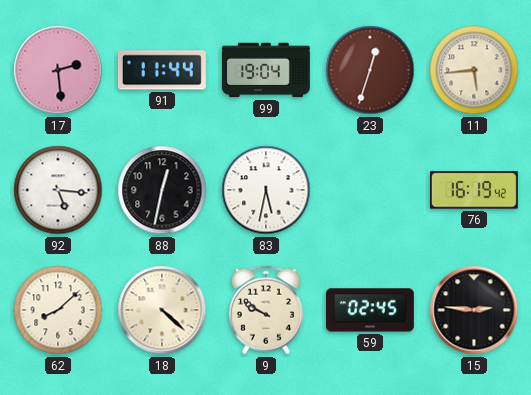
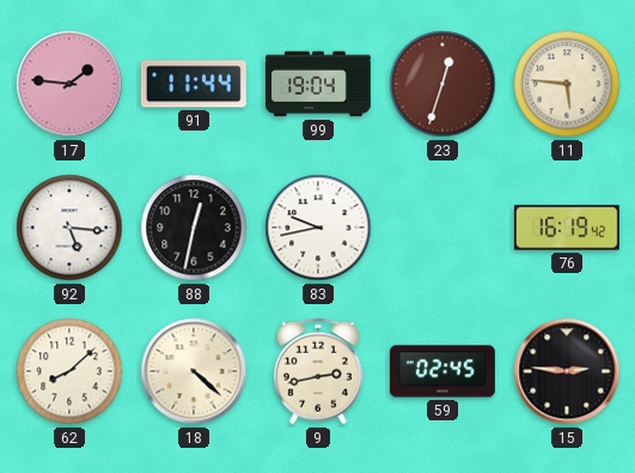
17: 2:29 -> 1:46
11: 5:44 -> 5:46
83: 5:32 -> 9:43
9: 9:50 -> 2:43
